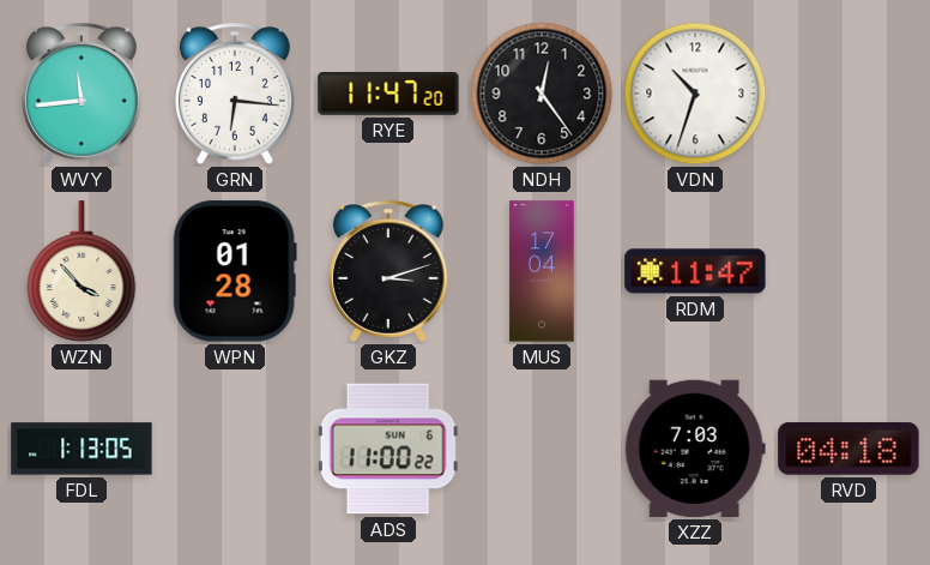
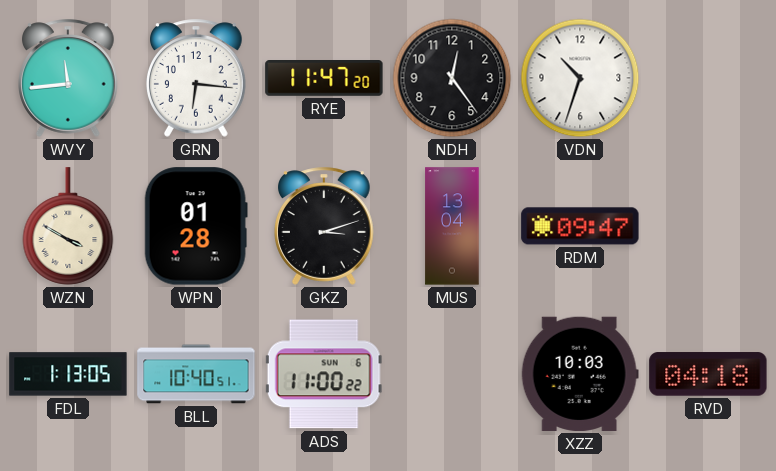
WZN: 3:53 -> 3:50
MUS: 17:04 -> 13:04
RDM: 11:47 -> 09:47
BLL: none -> 10:40
XZZ: 7:03 -> 10:03
